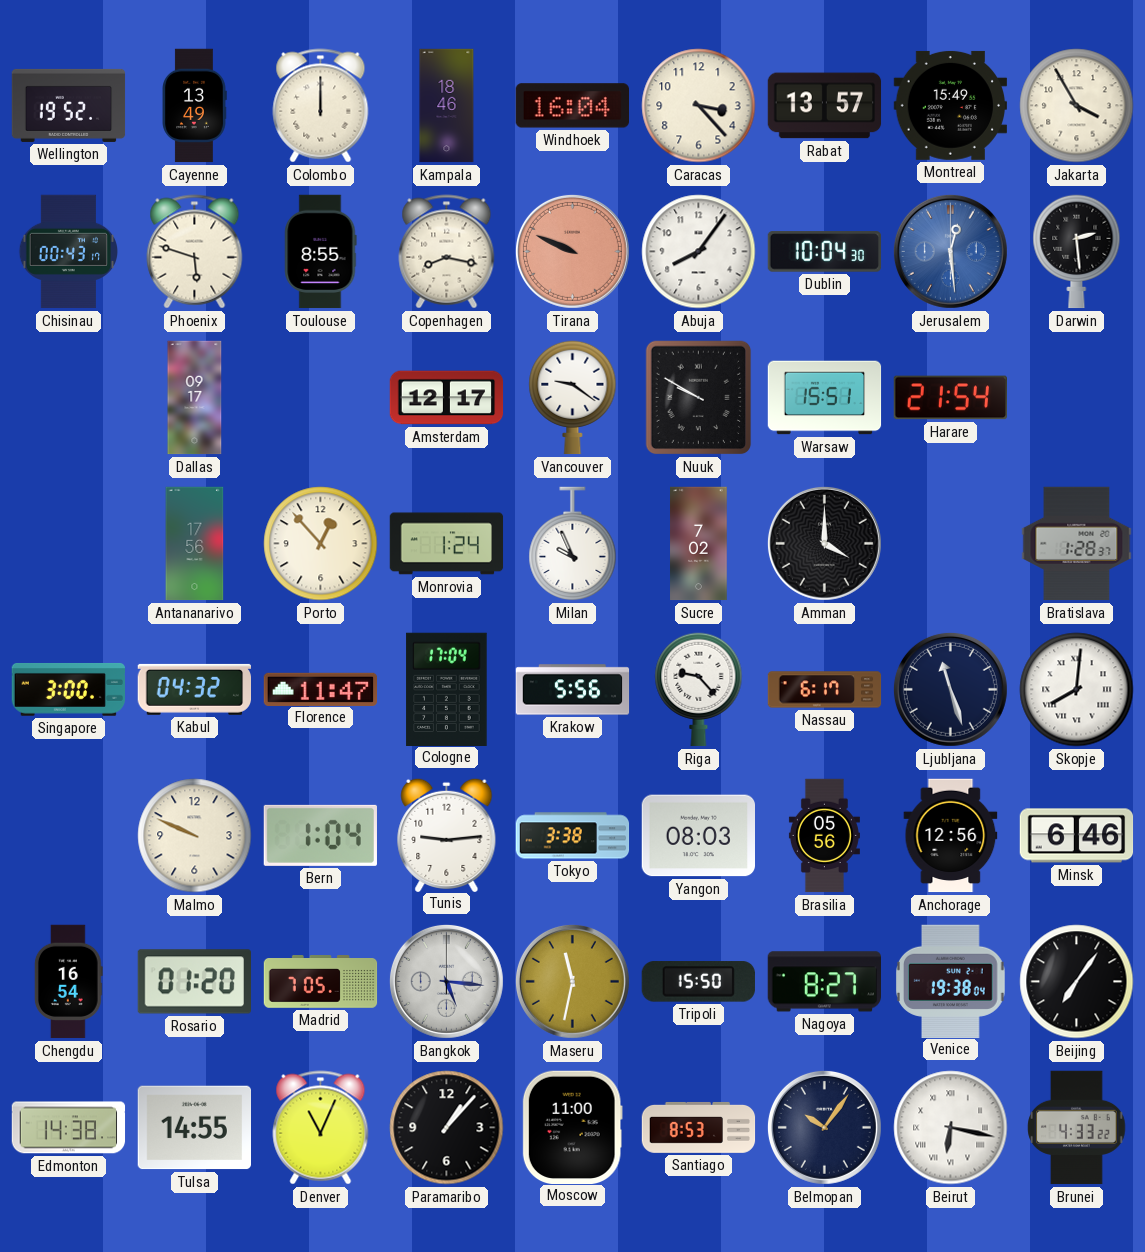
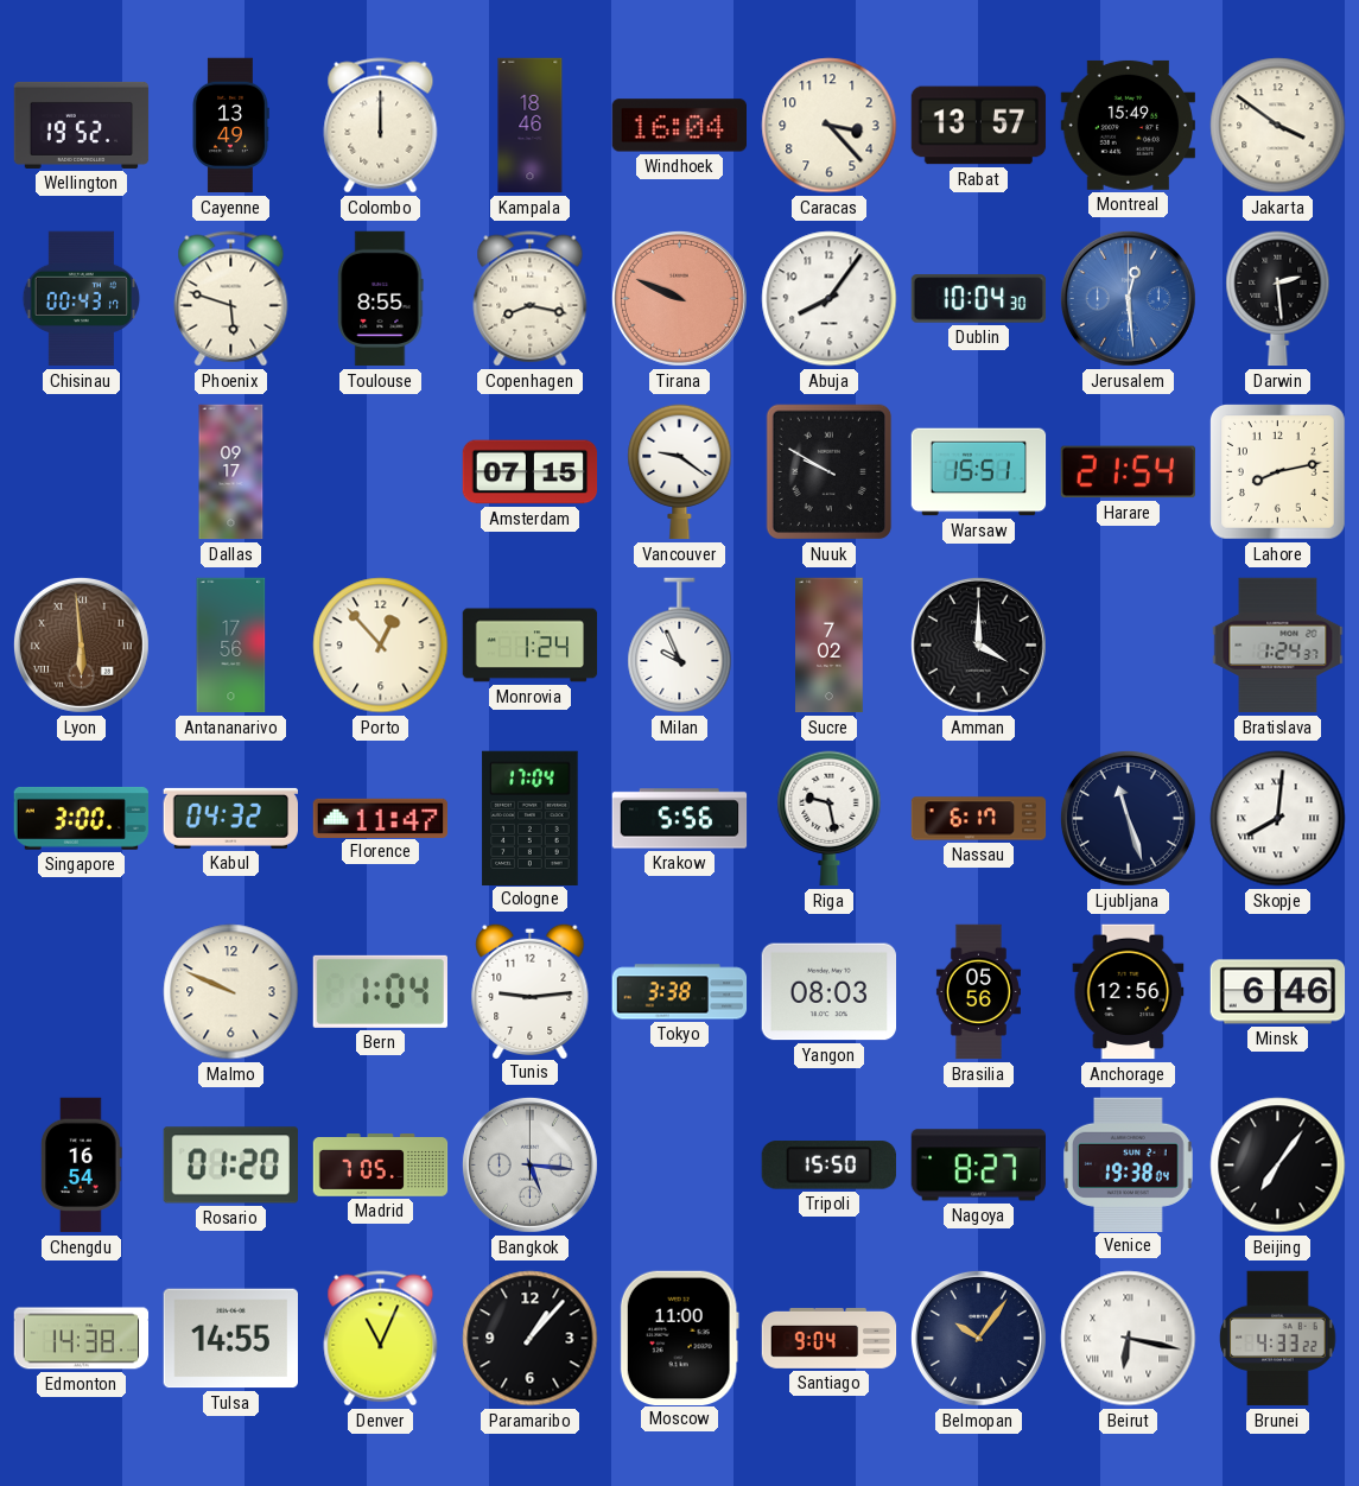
Jakarta: 3:55 -> 3:51
Amsterdam: 12:17 -> 07:15
Lahore: none -> 8:13
Lyon: none -> 5:59
Bratislava: 1:28 -> 1:24
Riga: 9:23 -> 9:28
Maseru: 11:32 -> none
Santiago: 8:53 -> 9:04
